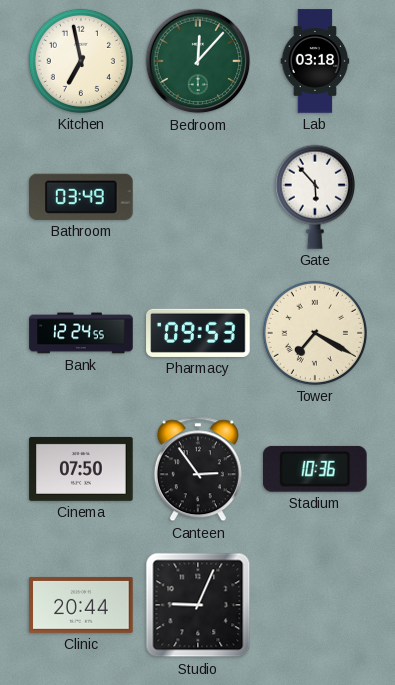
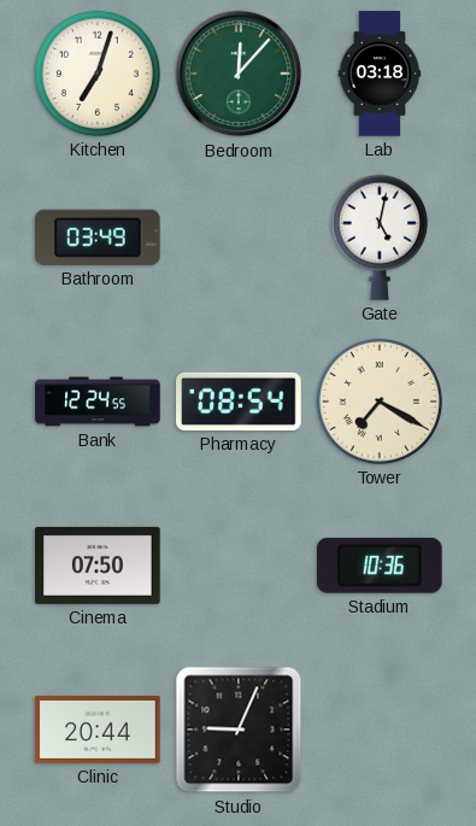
Kitchen: 6:58 -> 7:03
Gate: 5:53 -> 5:02
Pharmacy: 09:53 -> 08:54
Canteen: 2:54 -> none
